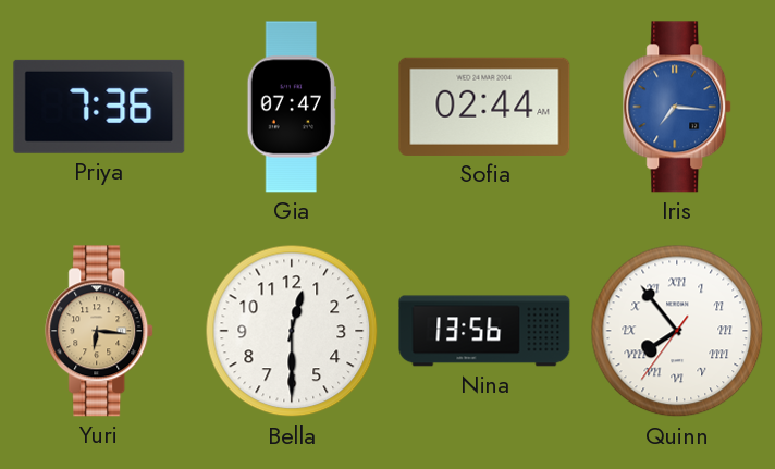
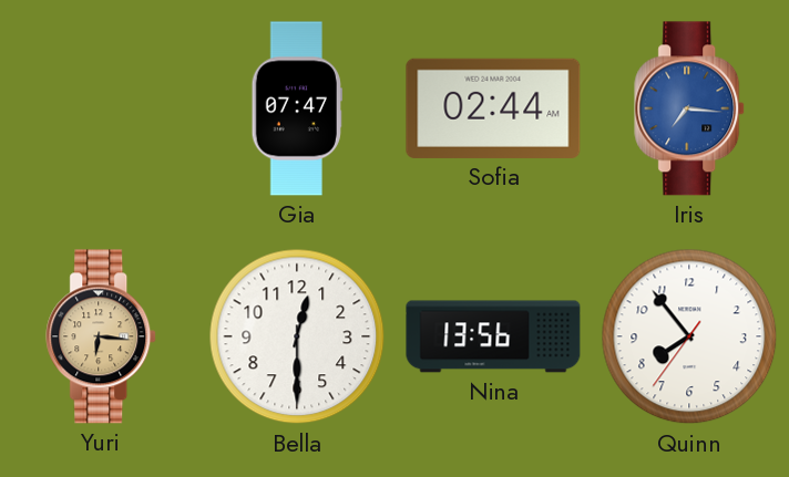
Priya: 7:36 -> none
Quinn numerals: Roman -> Arabic
